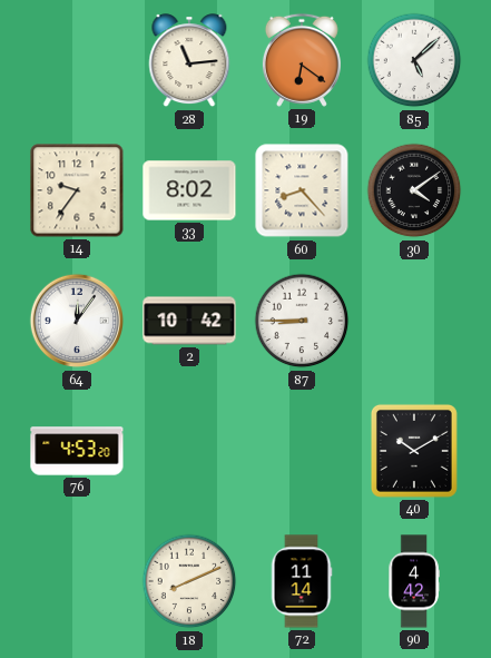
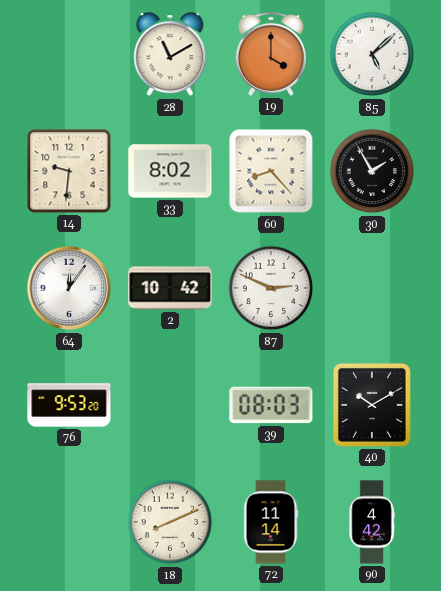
28: 11:14 -> 11:10
19: 6:21 -> 4:00
14: 9:36 -> 9:31
30: 4:09 -> 1:55
87: 8:45 -> 2:49
76: 4:53 -> 9:53
39: none -> 08:03
